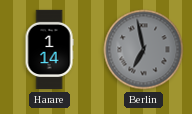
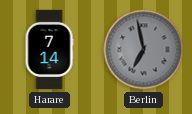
Harare: 1:14 -> 7:14
